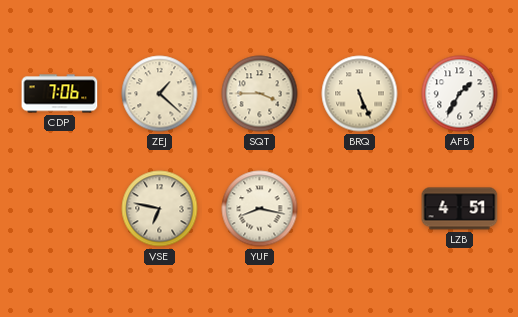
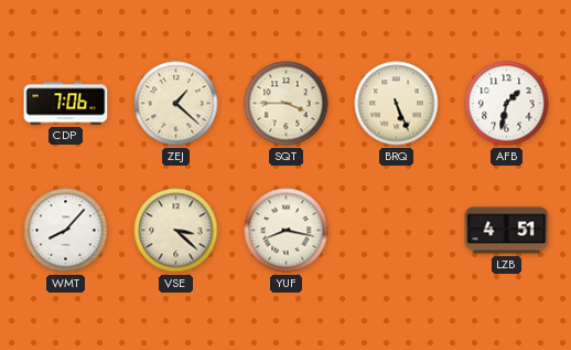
AFB: 1:35 -> 1:32
WMT: none -> 8:07
VSE: 6:47 -> 3:22
